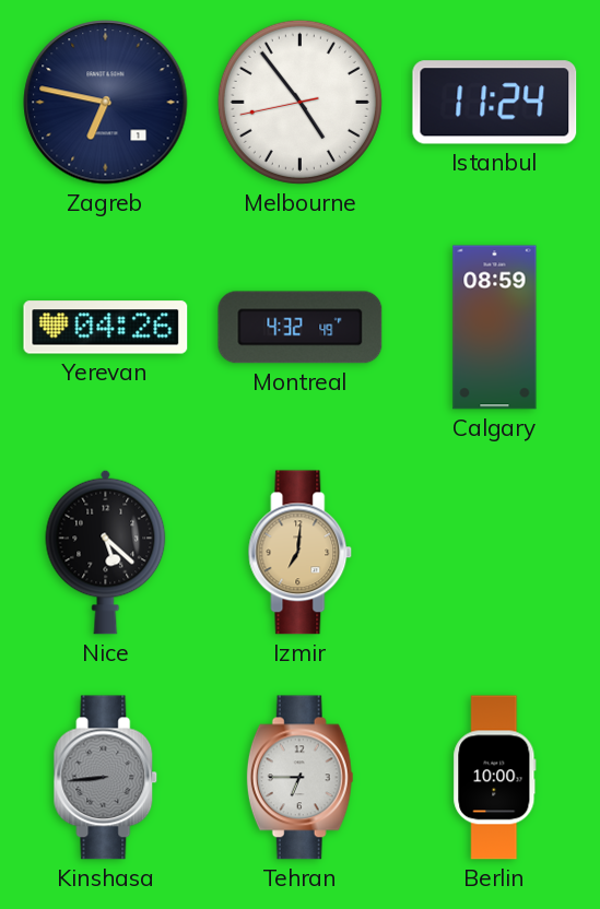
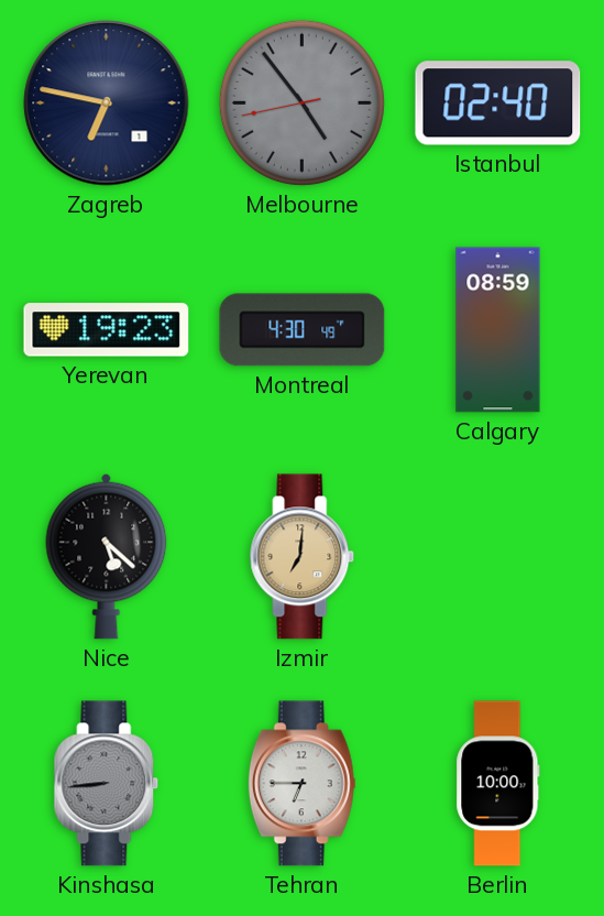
Melbourne dial: white -> grey
Istanbul: 11:24 -> 02:40
Yerevan: 04:26 -> 19:23
Montreal: 4:32 -> 4:30
